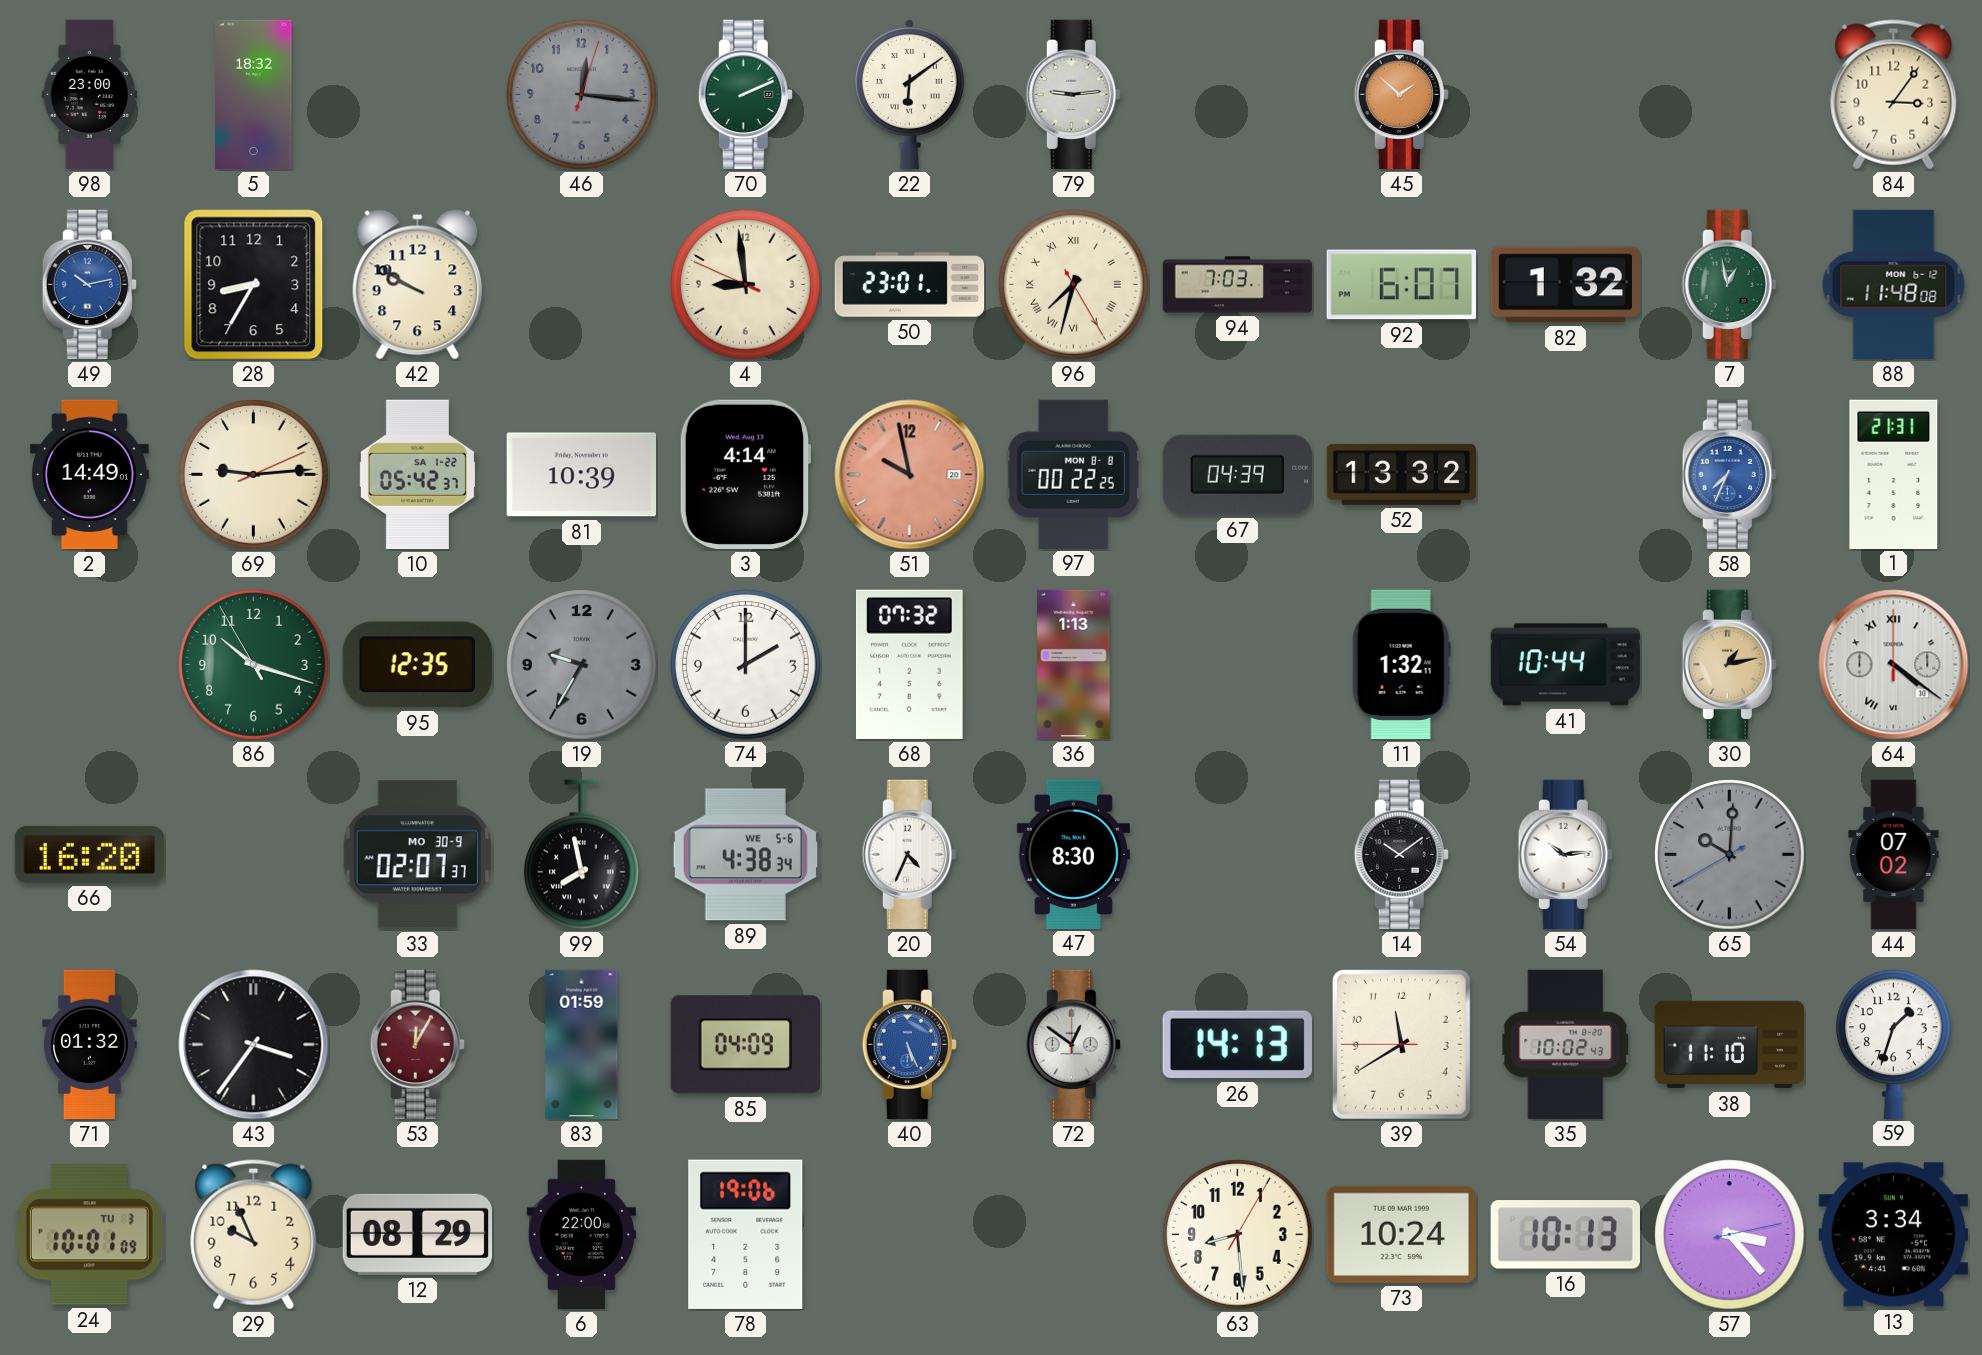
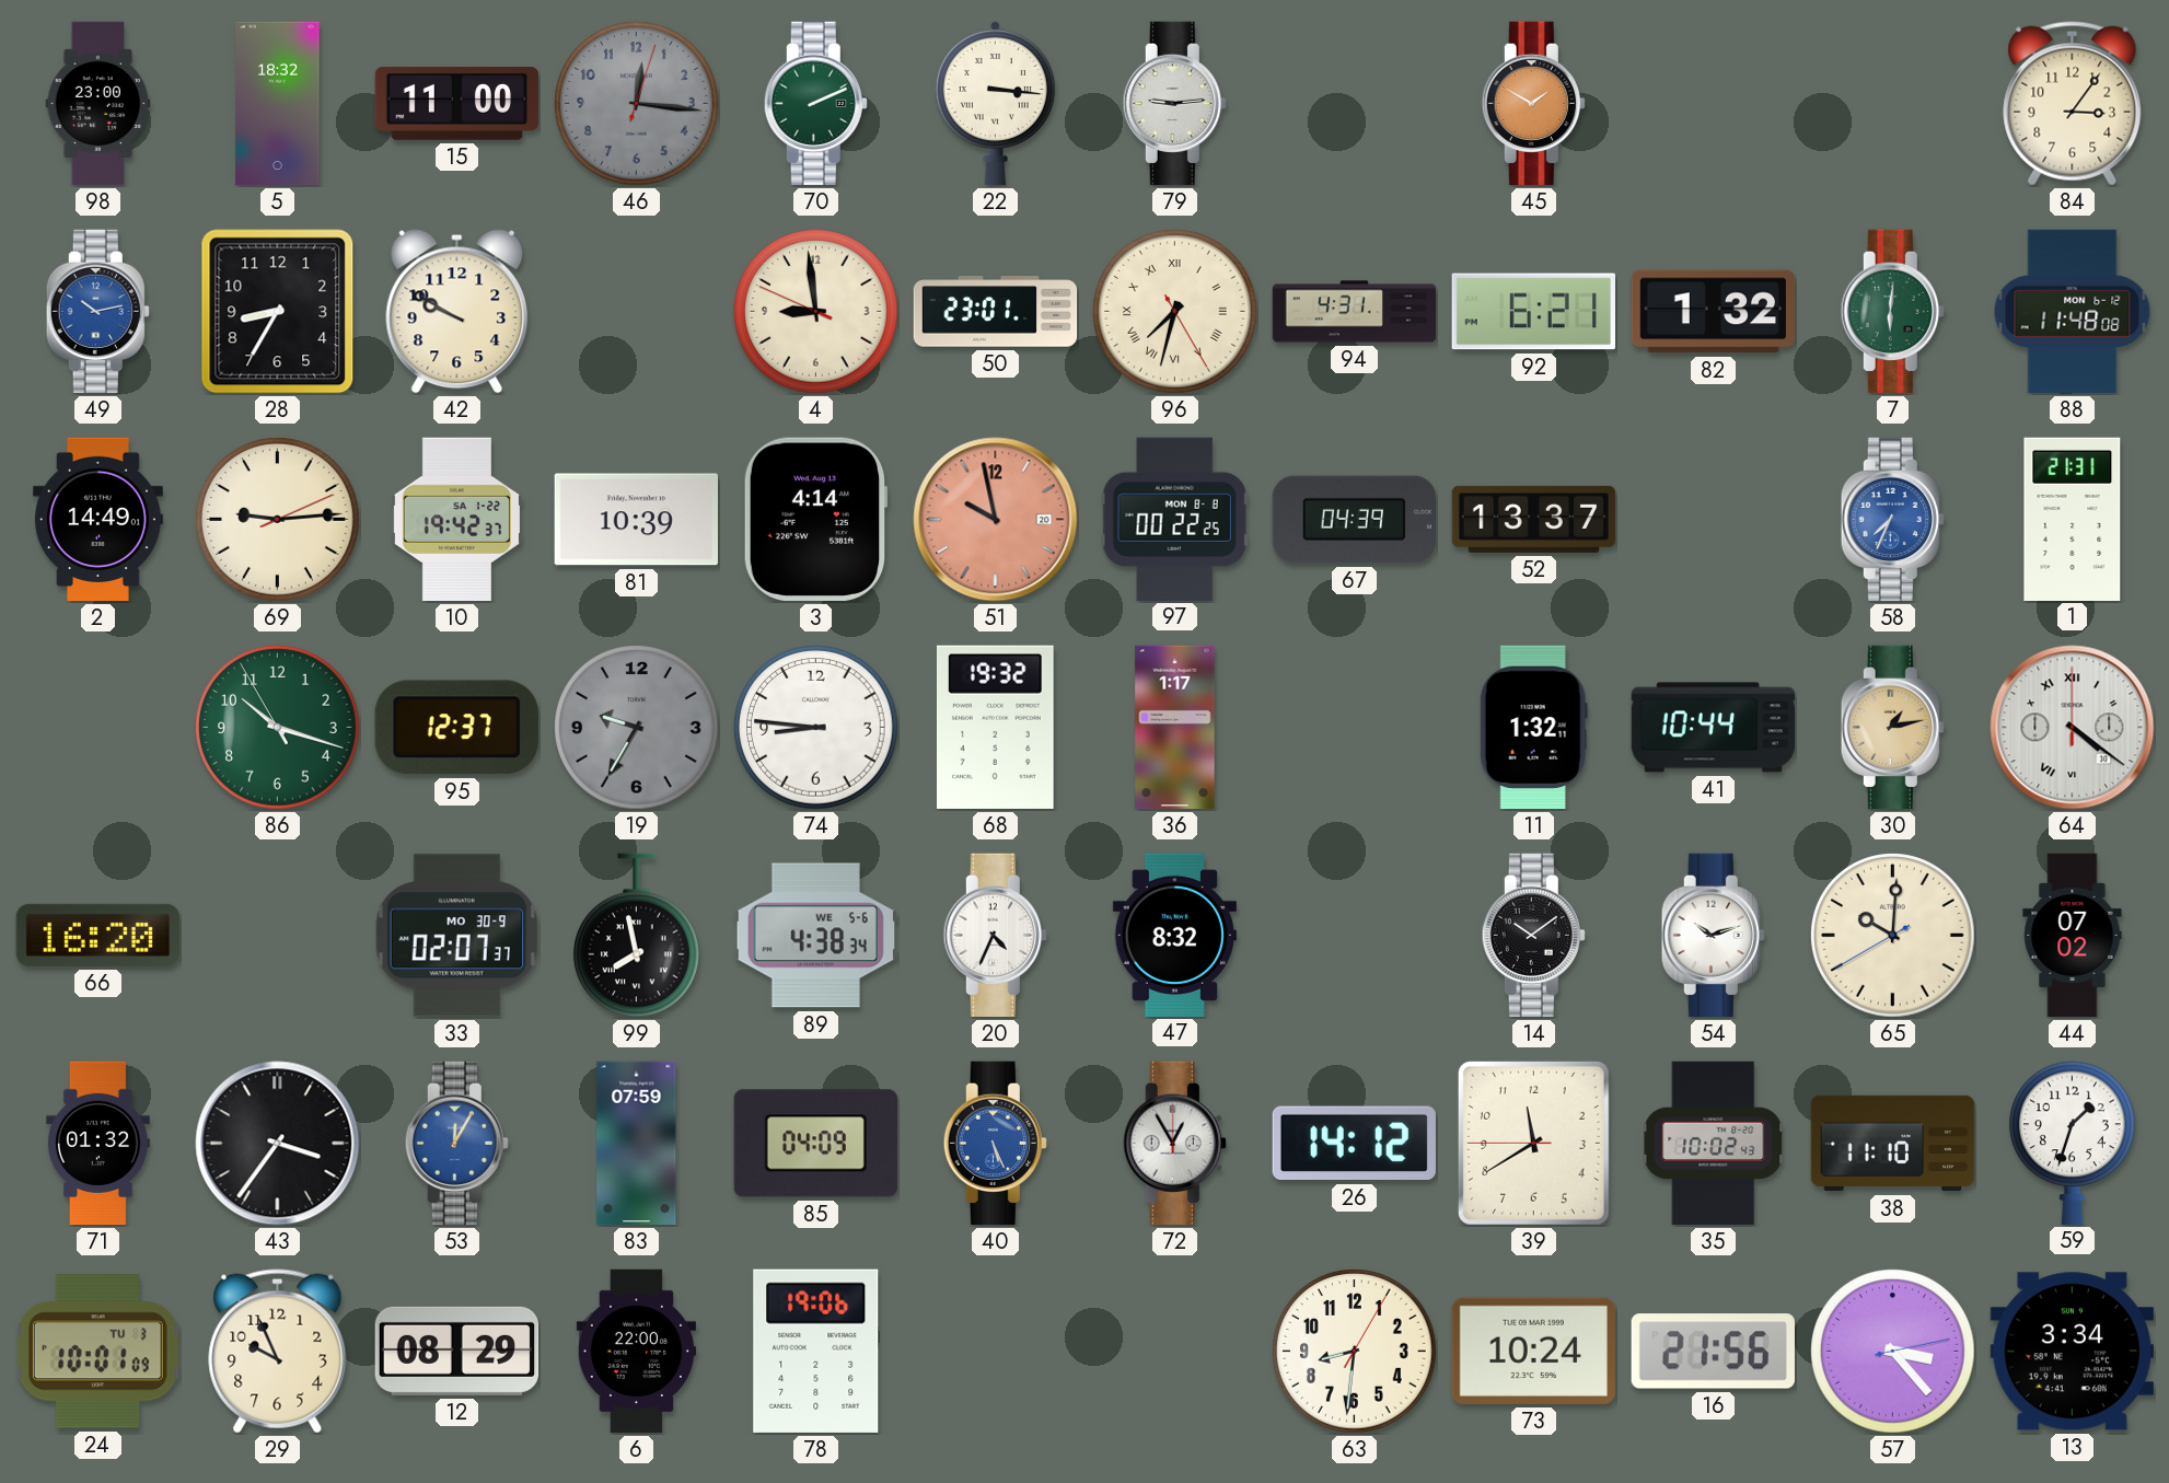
15: none -> 11:00
22: 6:09 -> 3:16
45: 1:52 -> 1:50
94: 7:03 -> 4:31
92: 6:07 -> 6:21
7: 12:58 -> 6:01
10: 05:42 -> 19:42
52: 13:32 -> 13:37
95: 12:35 -> 12:37
74: 2:00 -> 8:46
68: 07:32 -> 19:32
36: 1:13 -> 1:17
47: 8:30 -> 8:32
54: 10:14 -> 10:12
65 dial: grey -> cream
53 dial: burgundy -> blue
83: 01:59 -> 07:59
72: 12:51 -> 12:55
26: 14:13 -> 14:12
63: 8:29 -> 8:31
16: 10:13 -> 21:56
